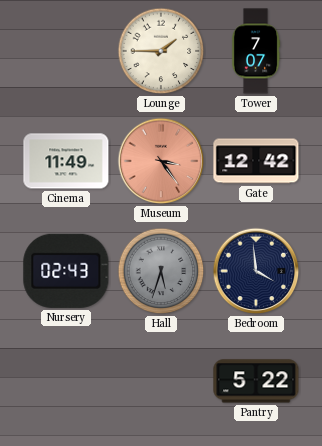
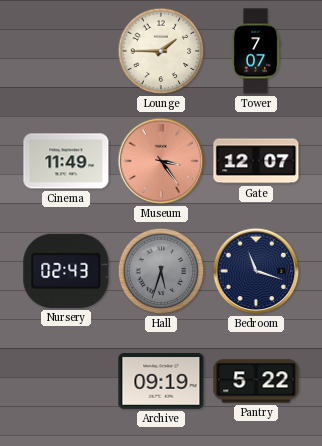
Gate: 12:42 -> 12:07
Bedroom: 3:59 -> 11:18
Archive: none -> 09:19
